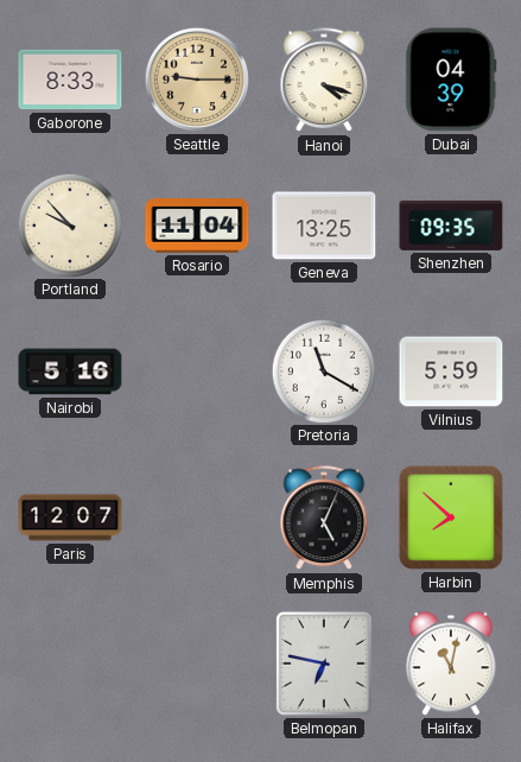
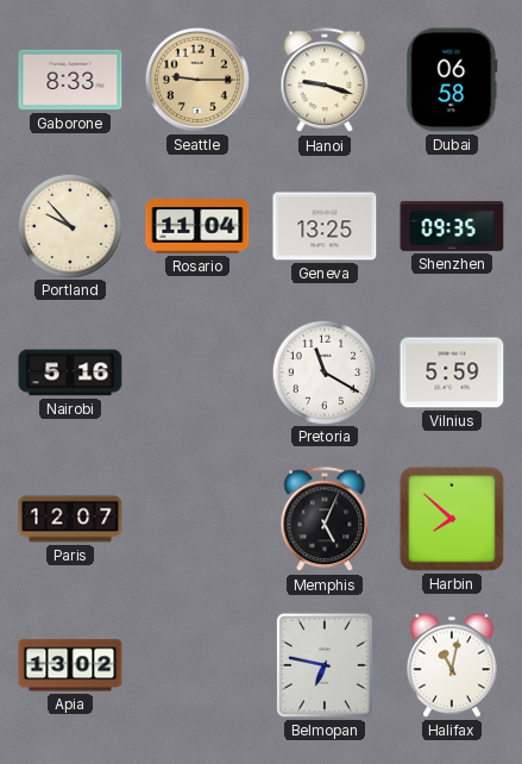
Hanoi: 4:18 -> 9:18
Dubai: 04:39 -> 06:58
Apia: none -> 13:02
